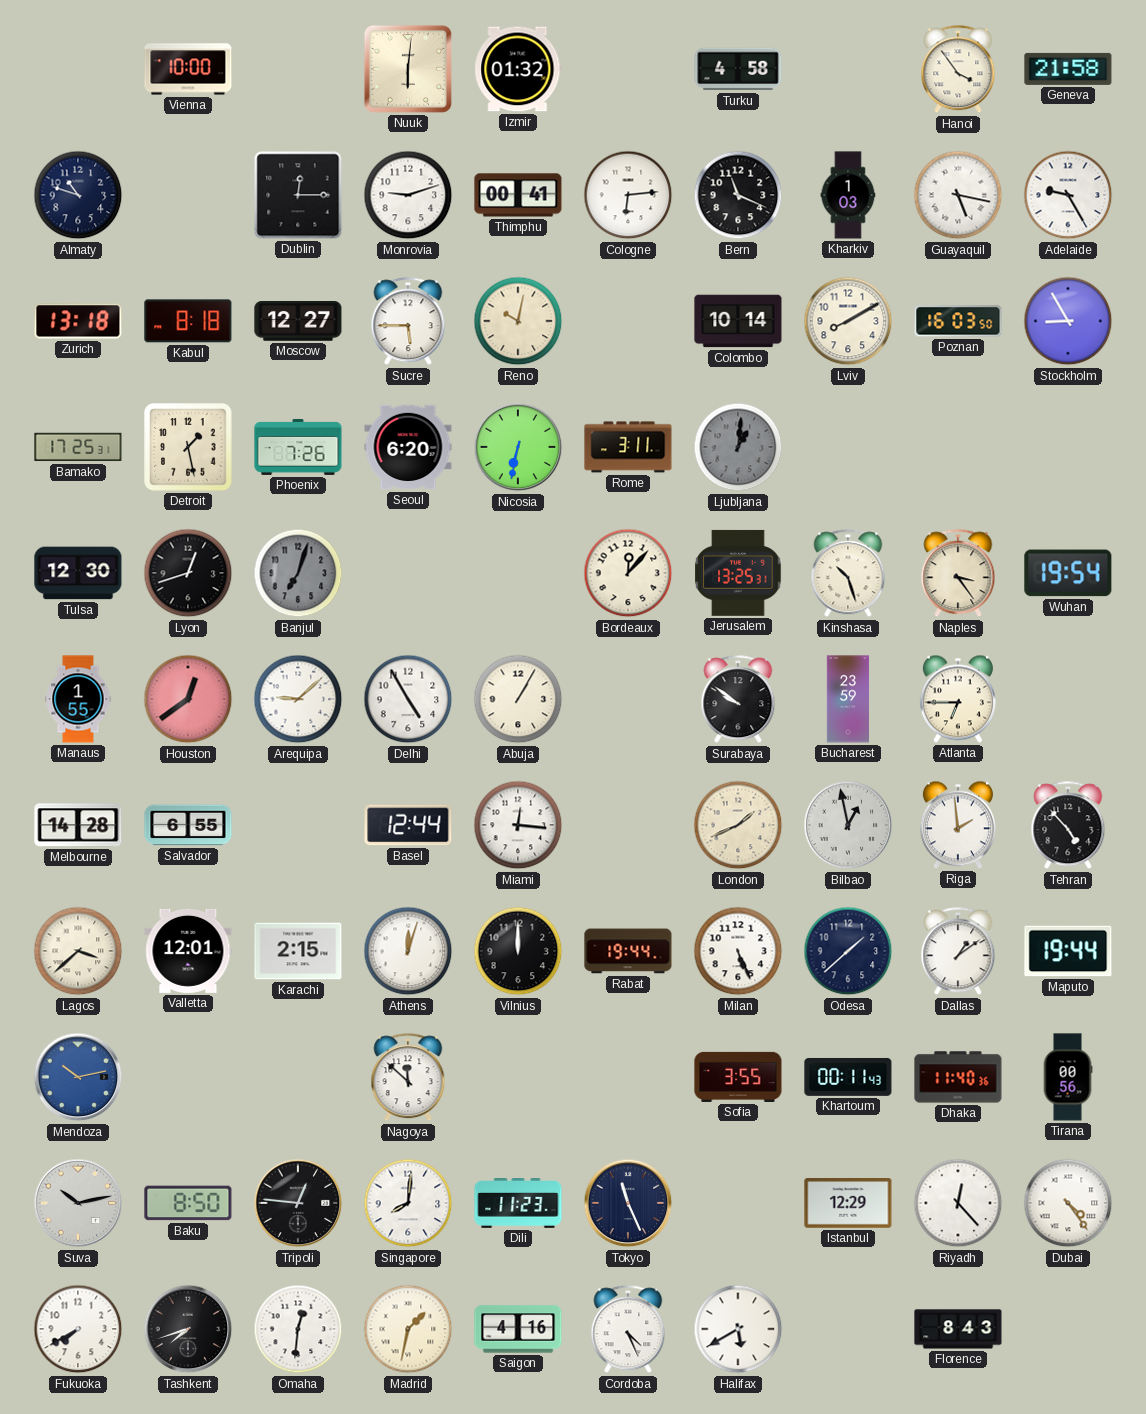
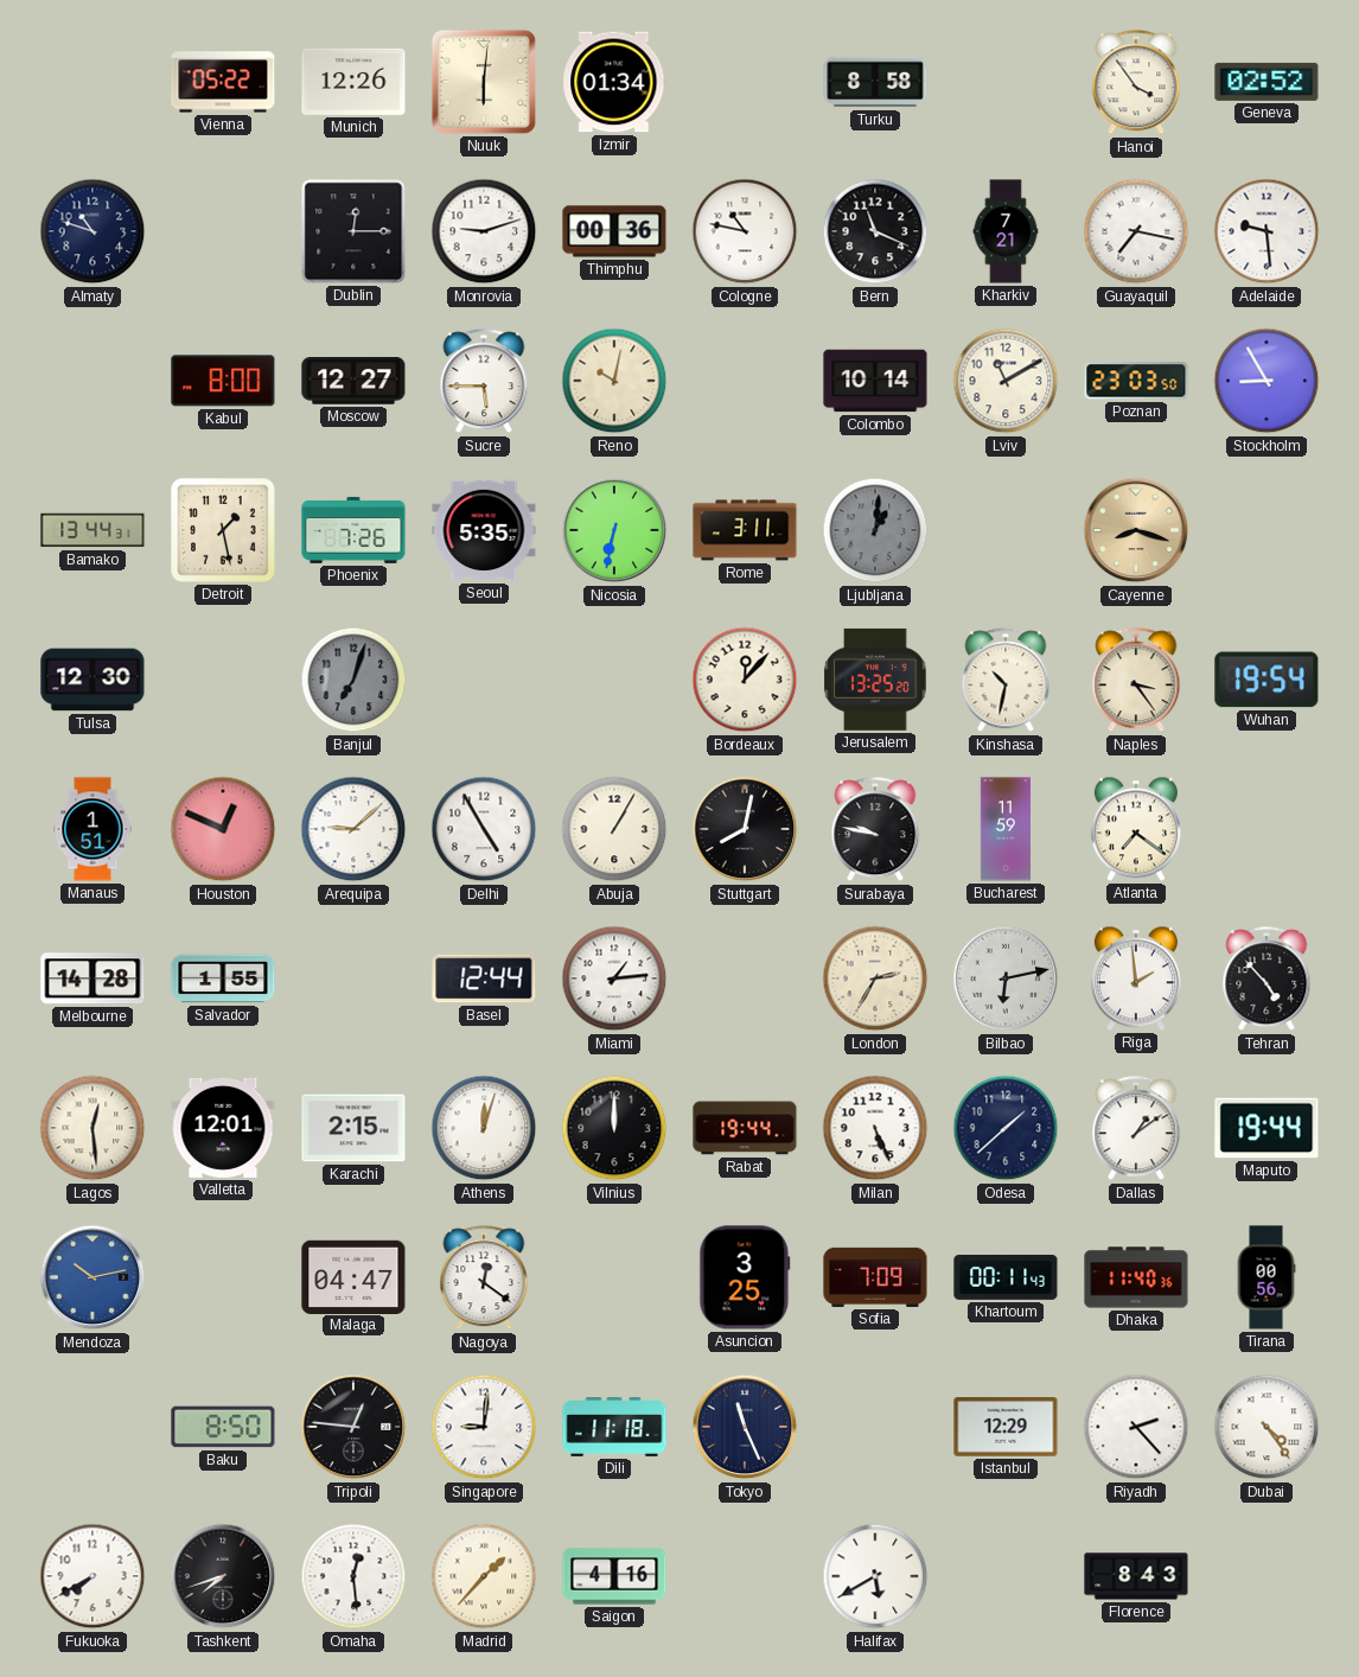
Vienna: 10:00 -> 05:22
Munich: none -> 12:26
Izmir: 01:32 -> 01:34
Turku: 4:58 -> 8:58
Geneva: 21:58 -> 02:52
Thimphu: 00:41 -> 00:36
Cologne: 6:14 -> 10:47
Kharkiv: 1:03 -> 7:21
Guayaquil: 5:17 -> 7:17
Adelaide: 9:25 -> 9:29
Zurich: 13:18 -> none
Kabul: 8:18 -> 8:00
Lviv: 8:10 -> 11:10
Poznan: 16:03 -> 23:03
Bamako: 17:25 -> 13:44
Seoul: 6:20 -> 5:35
Cayenne: none -> 8:18
Lyon: 12:42 -> none
Jerusalem: 13:25:31 -> 13:25:20
Kinshasa: 10:27 -> 10:32
Manaus: 1:55 -> 1:51
Houston: 12:39 -> 12:49
Stuttgart: none -> 8:02
Surabaya: 9:51 -> 9:47
Bucharest: 23:59 -> 11:59
Atlanta: 6:45 -> 7:21
Salvador: 6:55 -> 1:55
Miami: 12:16 -> 1:14
London: 1:41 -> 2:35
Bilbao: 12:58 -> 6:13
Lagos: 3:38 -> 12:29
Malaga: none -> 04:47
Nagoya: 11:52 -> 12:21
Asuncion: none -> 3:25
Sofia: 3:55 -> 7:09
Suva: 10:13 -> none
Singapore: 8:01 -> 9:01
Dili: 11:23 -> 11:18
Riyadh: 12:23 -> 2:23
Omaha: 12:31 -> 12:29
Madrid: 1:32 -> 1:37
Cordoba: 4:26 -> none
